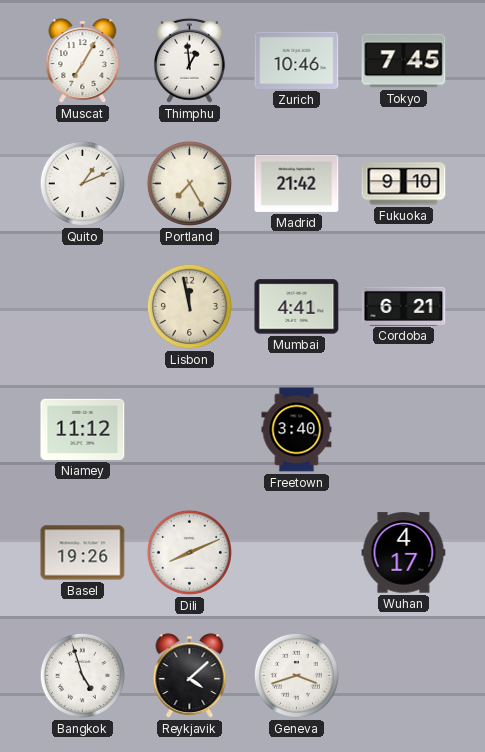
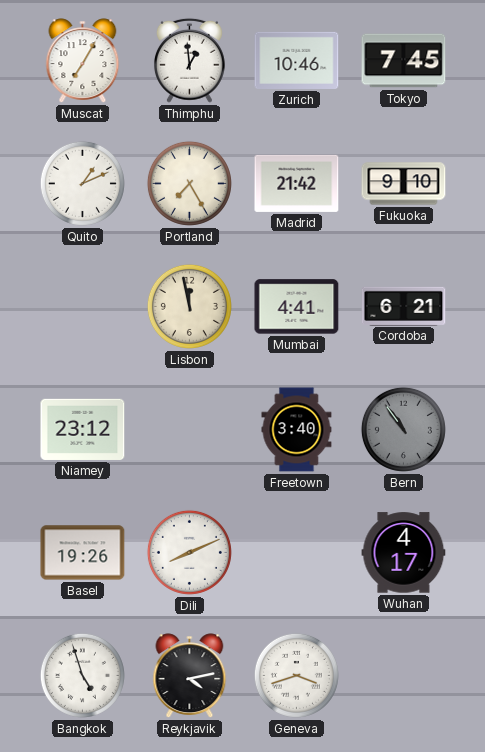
Niamey: 11:12 -> 23:12
Bern: none -> 10:54
Reykjavik: 4:08 -> 4:13
